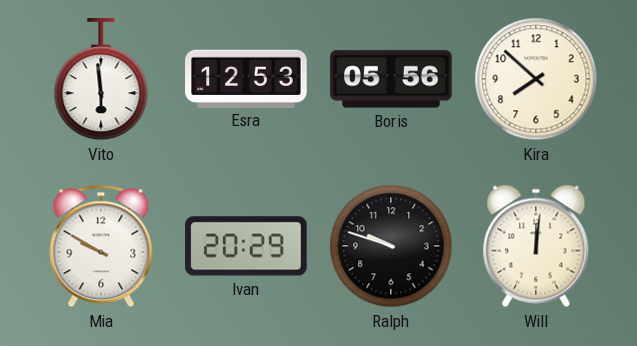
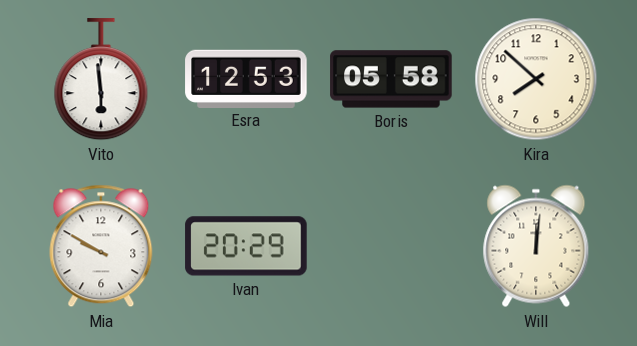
Boris: 05:56 -> 05:58
Ralph: 9:48 -> none
